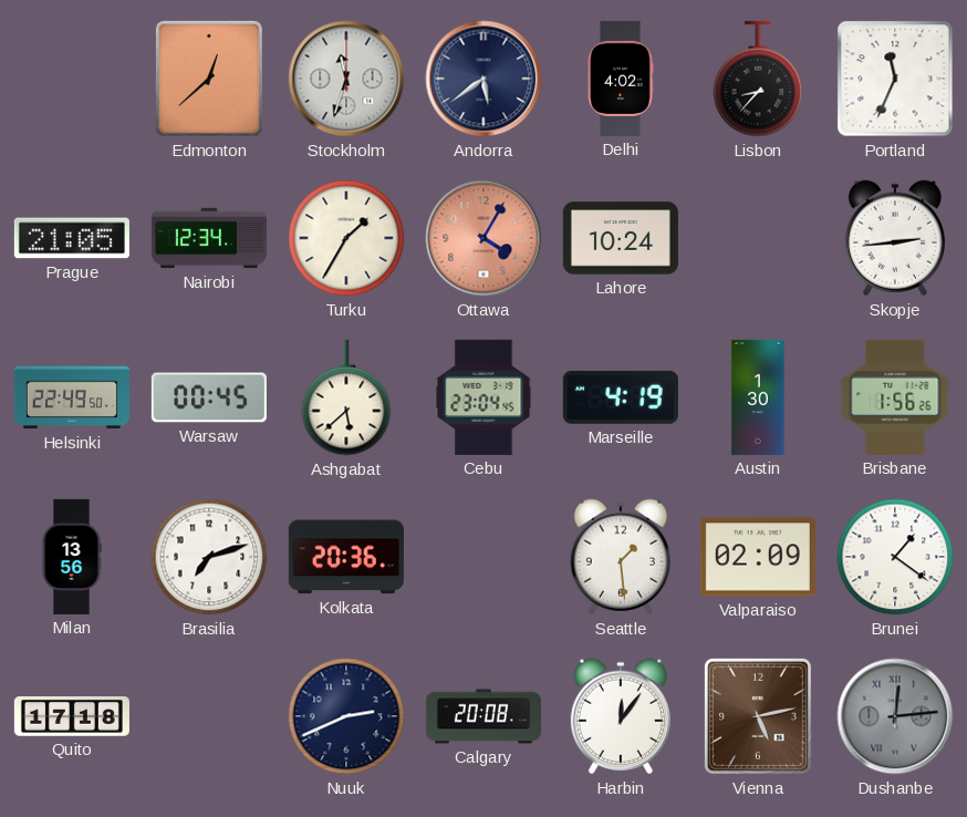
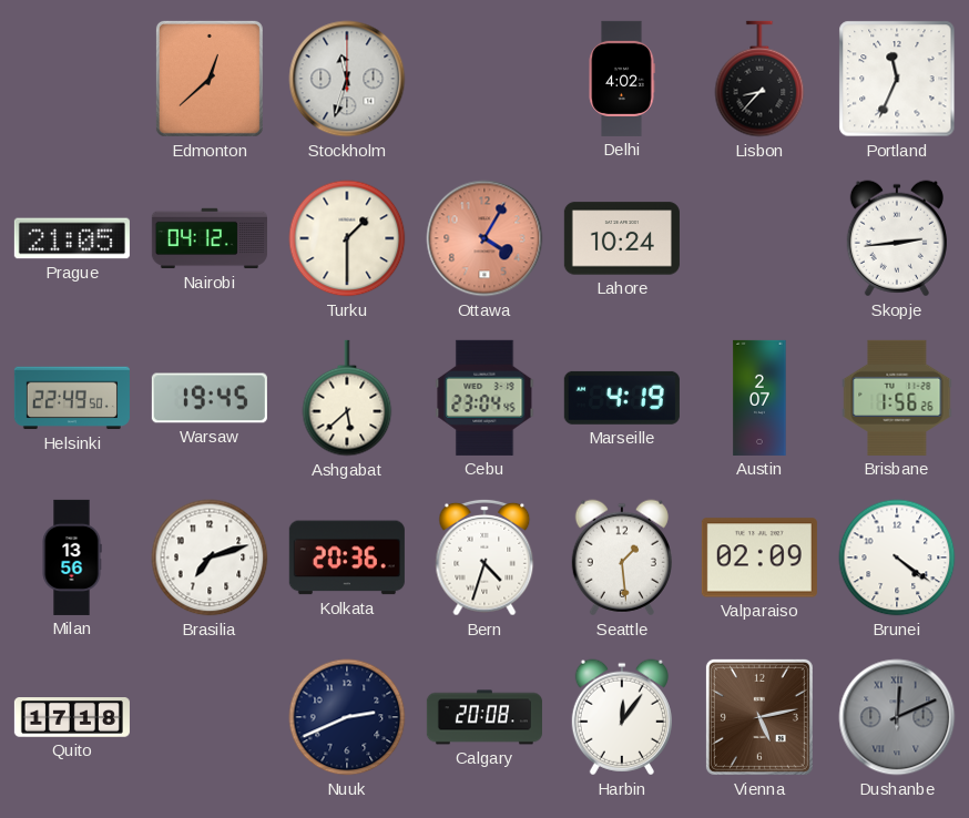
Andorra: 5:39 -> none
Nairobi: 12:34 -> 04:12
Turku: 1:35 -> 1:30
Warsaw: 00:45 -> 19:45
Austin: 1:30 -> 2:07
Bern: none -> 4:33
Brunei: 1:21 -> 4:21
Dushanbe: 12:14 -> 12:11
